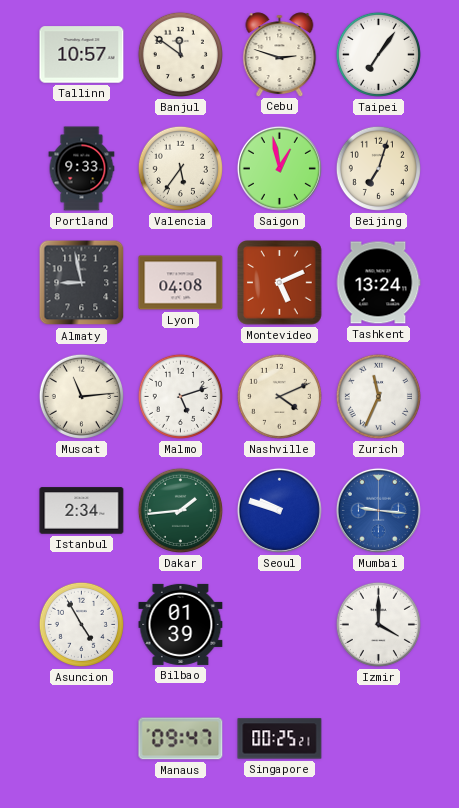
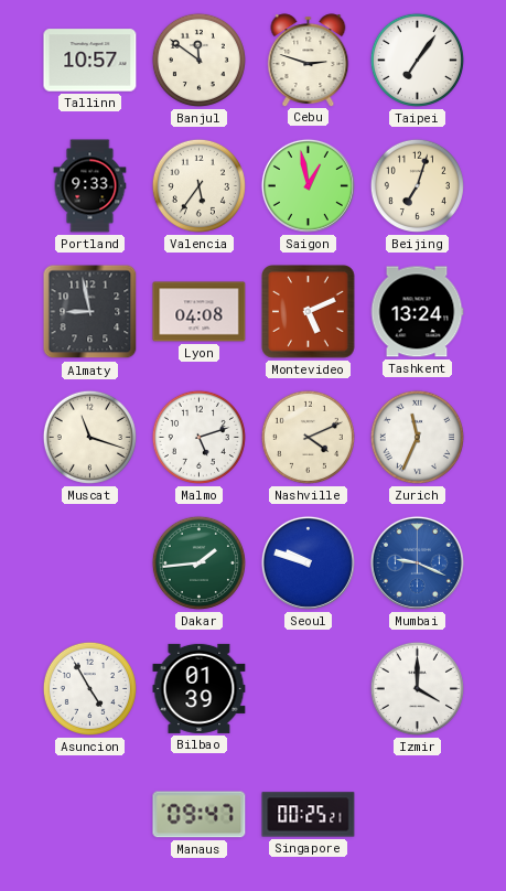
Muscat: 11:14 -> 11:18
Istanbul: 2:34 -> none
Mumbai: 9:16 -> 9:19
